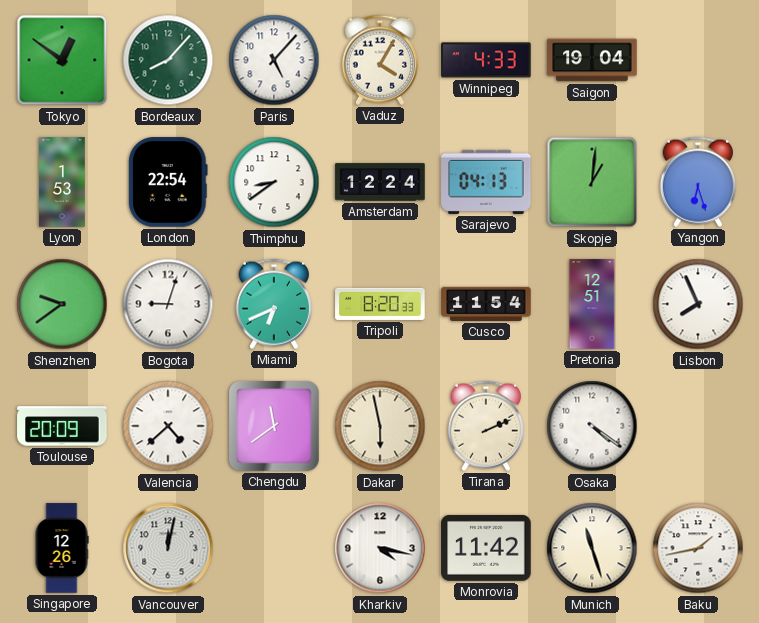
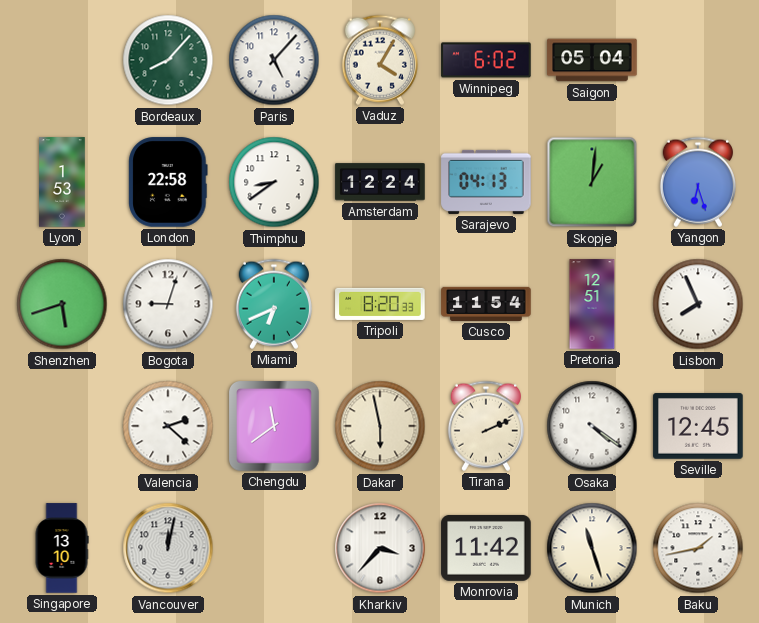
Tokyo: 12:51 -> none
Winnipeg: 4:33 -> 6:02
Saigon: 19:04 -> 05:04
London: 22:54 -> 22:58
Shenzhen: 9:39 -> 5:42
Toulouse: 20:09 -> none
Valencia: 4:38 -> 2:22
Seville: none -> 12:45
Singapore: 12:26 -> 13:10
Kharkiv: 4:17 -> 3:37
